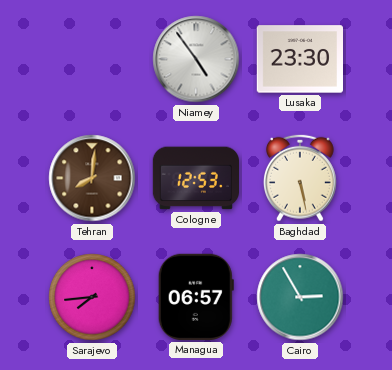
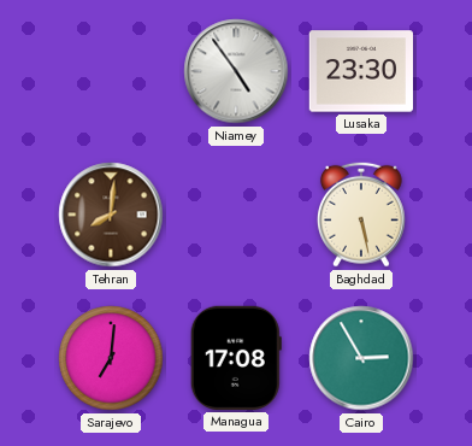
Cologne: 12:53 -> none
Sarajevo: 7:44 -> 7:01
Managua: 06:57 -> 17:08
